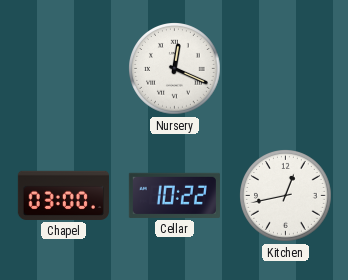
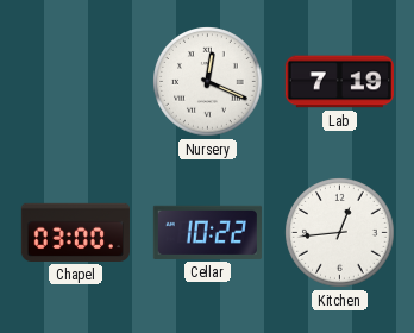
Lab: none -> 7:19
Kitchen: 12:43 -> 12:44
